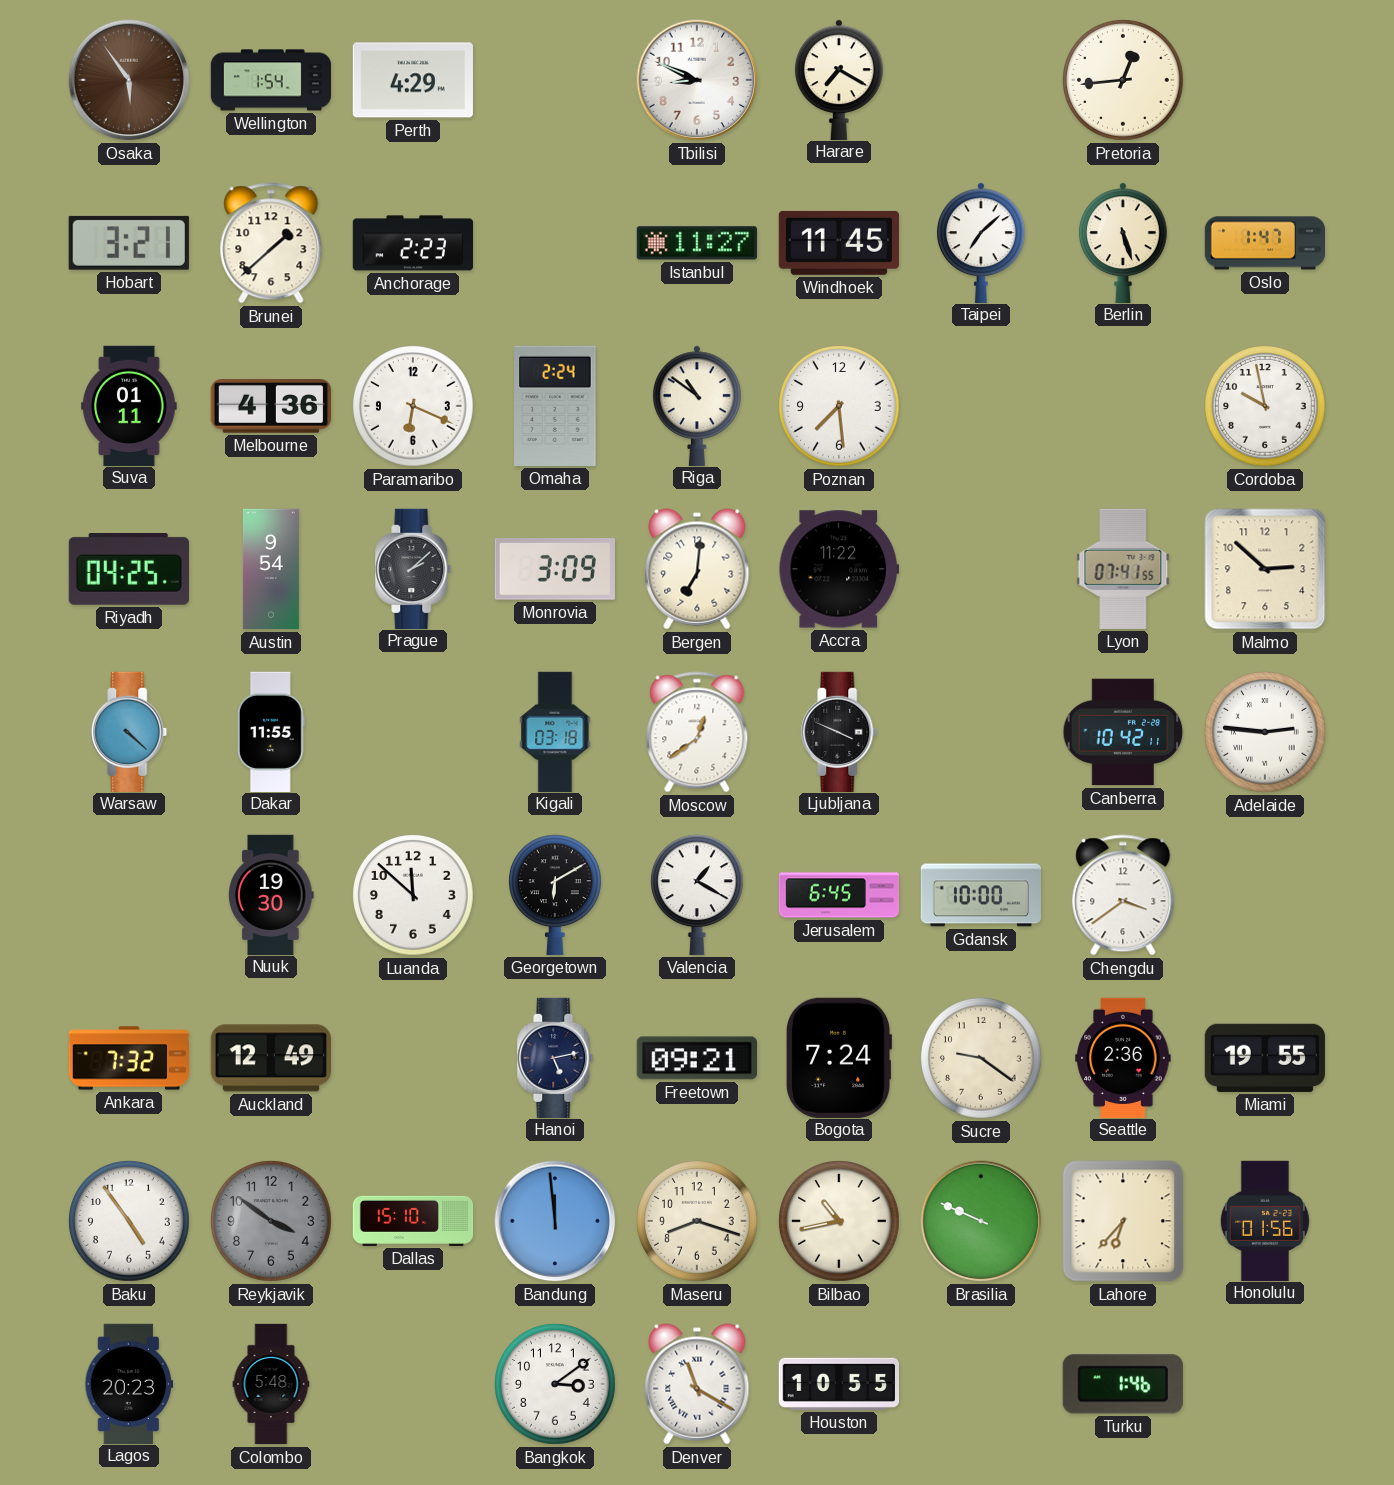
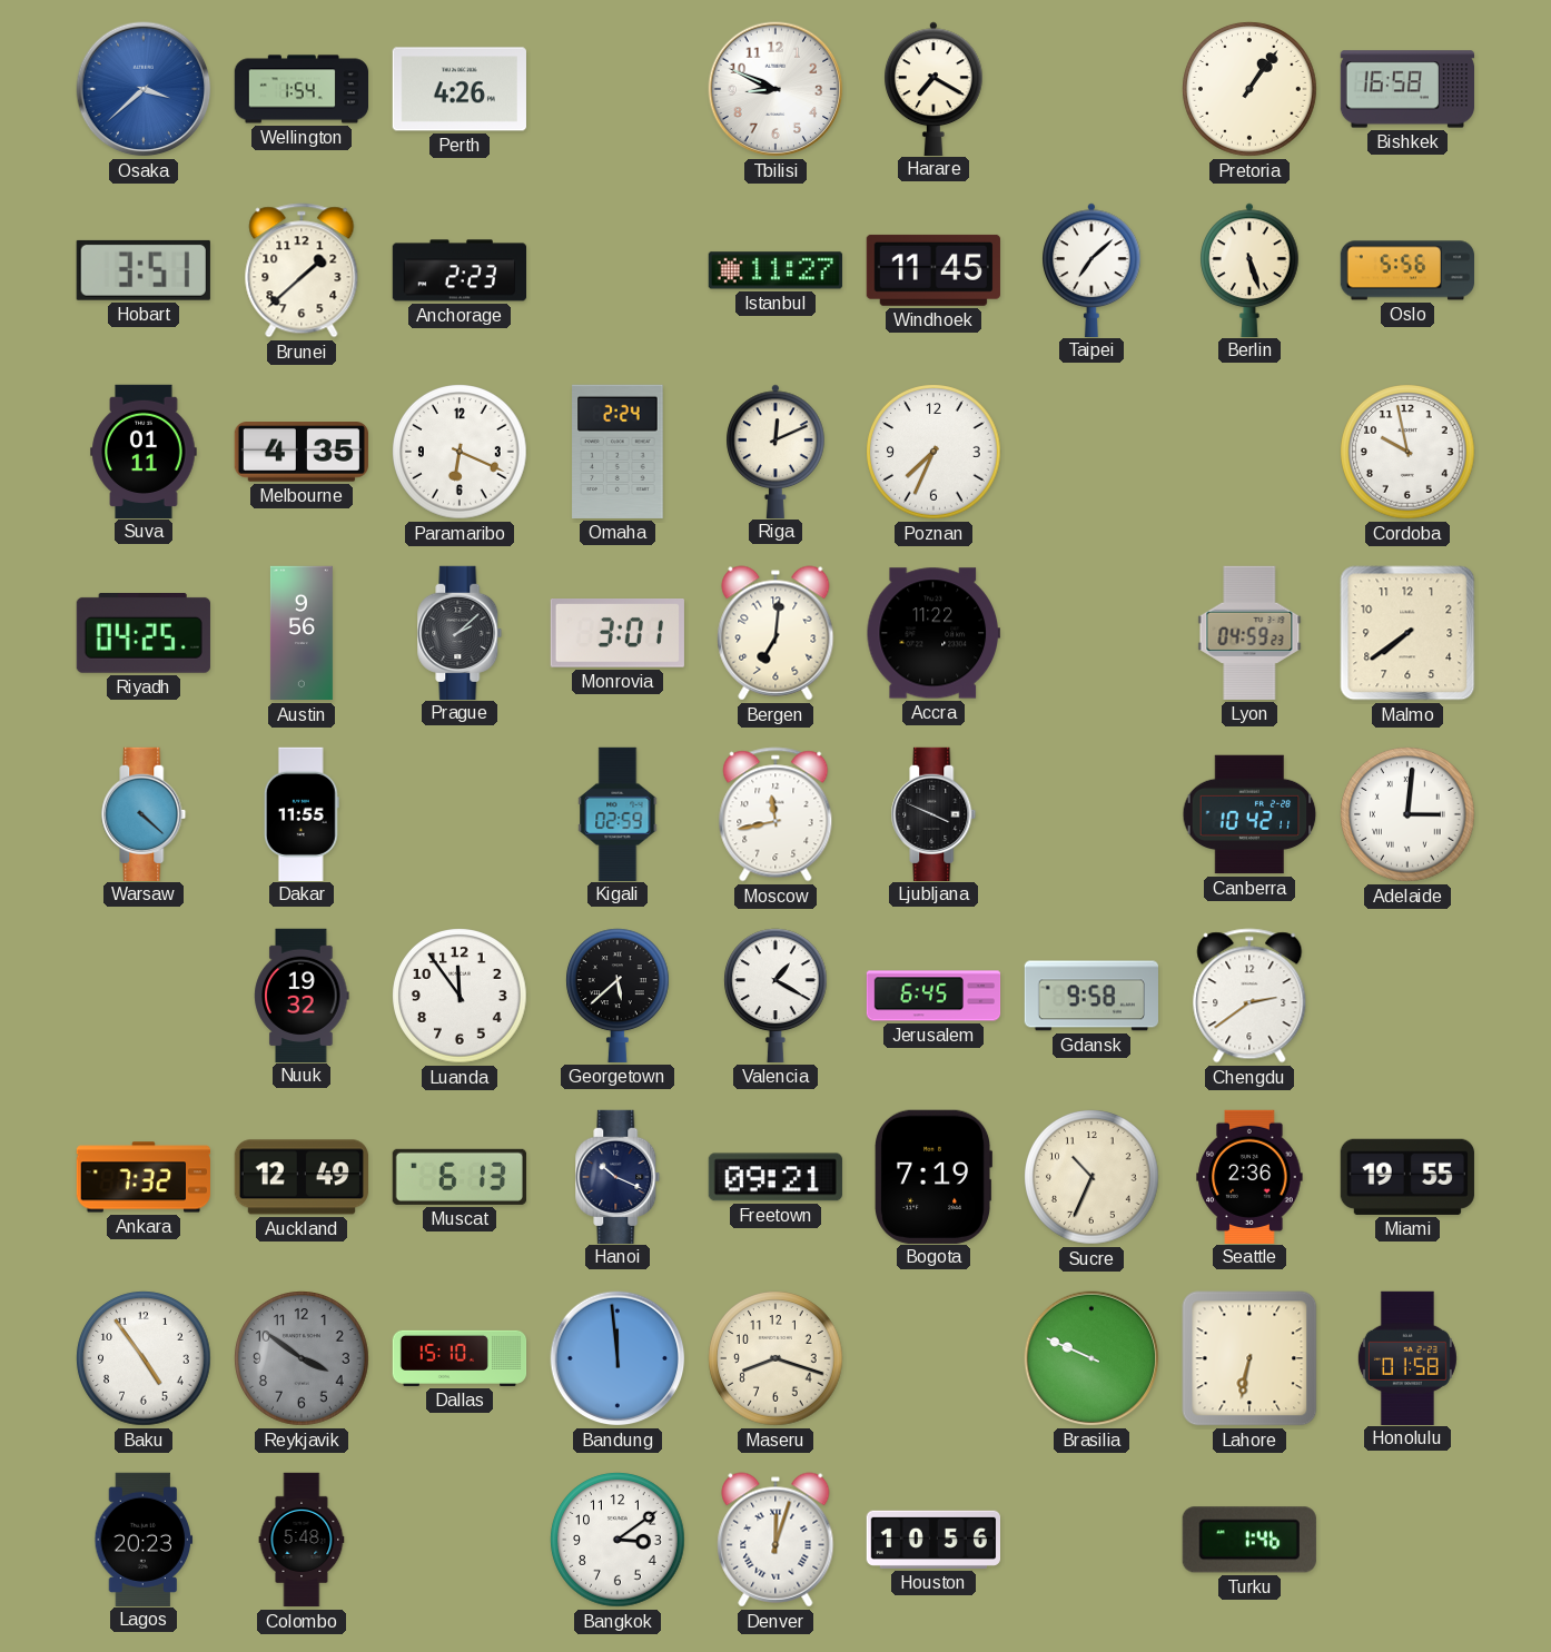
Osaka: 5:54 -> 3:38
Osaka dial: brown -> blue
Perth: 4:29 -> 4:26
Pretoria: 12:44 -> 1:06
Bishkek: none -> 16:58
Hobart: 3:21 -> 3:51
Oslo: 1:47 -> 5:56
Melbourne: 4:36 -> 4:35
Riga: 10:51 -> 12:11
Poznan: 7:29 -> 7:34
Austin: 9:54 -> 9:56
Monrovia: 3:09 -> 3:01
Lyon: 07:41 -> 04:59
Malmo: 2:52 -> 7:39
Kigali: 03:18 -> 02:59
Moscow: 12:39 -> 11:43
Adelaide: 2:46 -> 3:01
Nuuk: 19:30 -> 19:32
Luanda: 11:52 -> 11:54
Georgetown: 6:10 -> 5:38
Gdansk: 10:00 -> 9:58
Chengdu: 3:39 -> 2:39
Muscat: none -> 6:13
Hanoi: 5:13 -> 10:19
Bogota: 7:24 -> 7:19
Sucre: 9:21 -> 10:34
Bilbao: 10:43 -> none
Lahore: 6:37 -> 6:32
Honolulu: 01:56 -> 01:58
Denver: 11:20 -> 12:03
Houston: 10:55 -> 10:56
